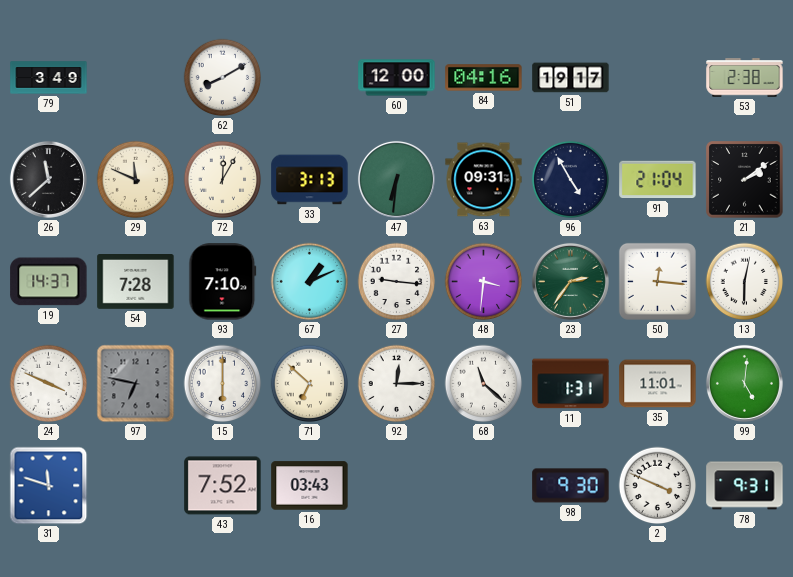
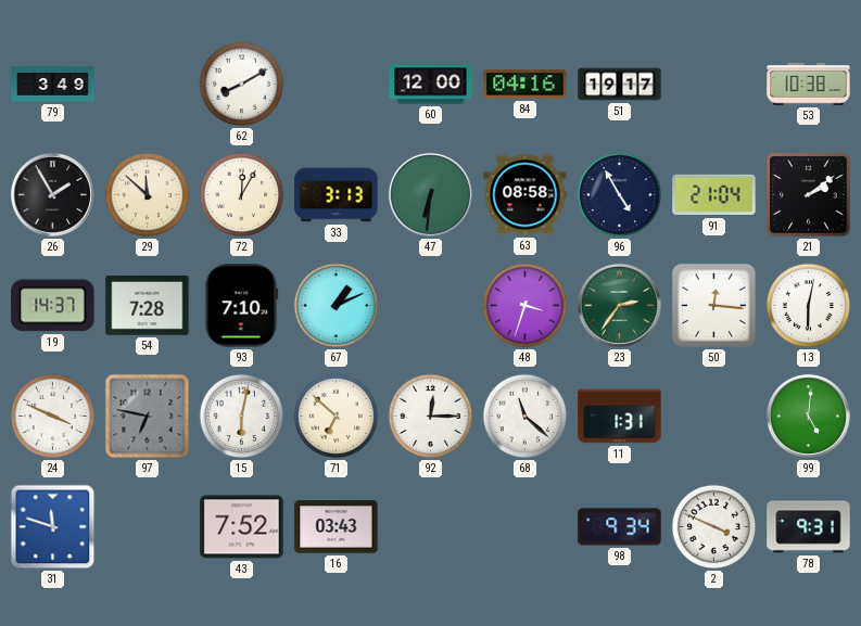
53: 2:38 -> 10:38
26: 11:38 -> 1:55
29: 11:49 -> 11:52
63: 09:31 -> 08:58
27: 9:16 -> none
48: 3:31 -> 3:33
15: 6:00 -> 6:02
35: 11:01 -> none
98: 9:30 -> 9:34
